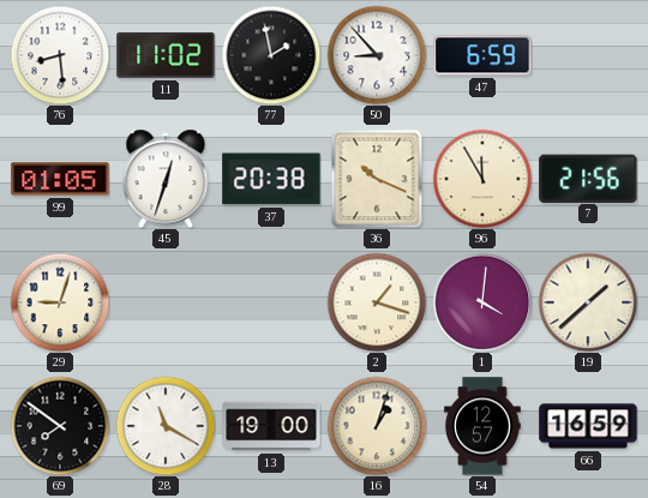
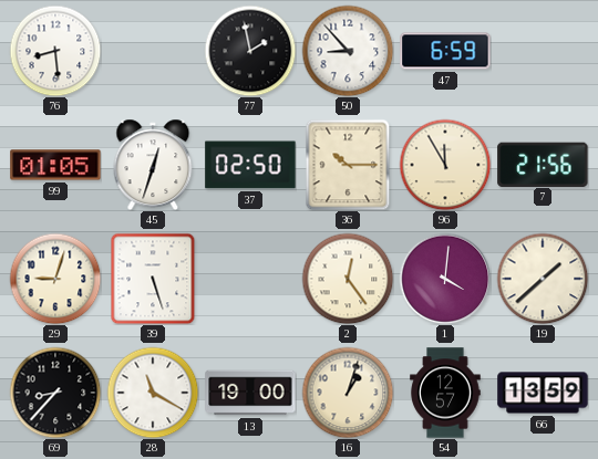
11: 11:02 -> none
37: 20:38 -> 02:50
36: 10:19 -> 10:15
39: none -> 5:27
2: 1:18 -> 12:24
69: 7:51 -> 8:37
66: 16:59 -> 13:59
